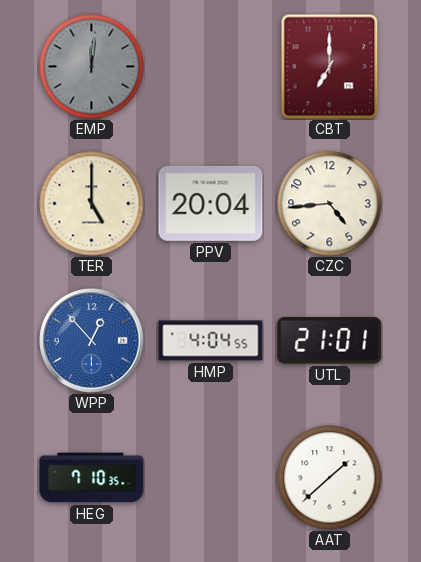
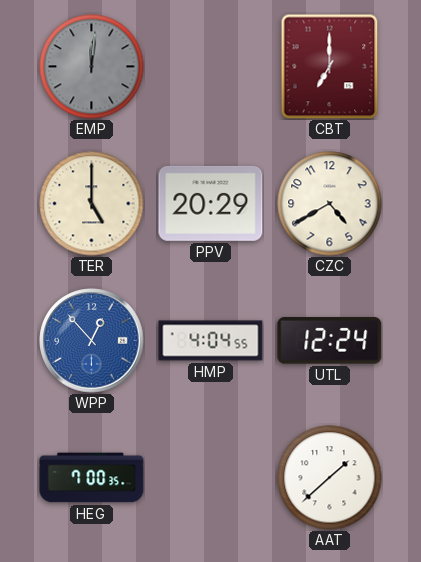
PPV: 20:04 -> 20:29
CZC: 4:44 -> 4:40
UTL: 21:01 -> 12:24
HEG: 7:10 -> 7:00
